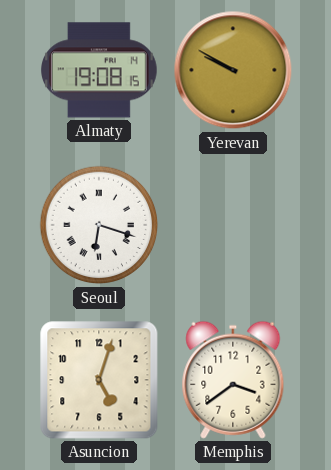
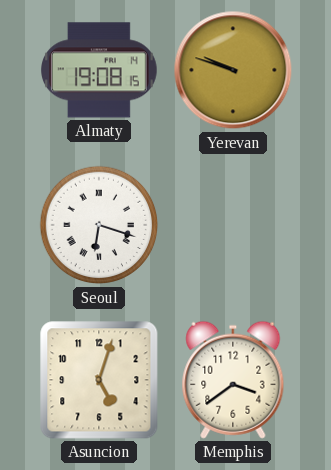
Yerevan: 9:50 -> 9:48
